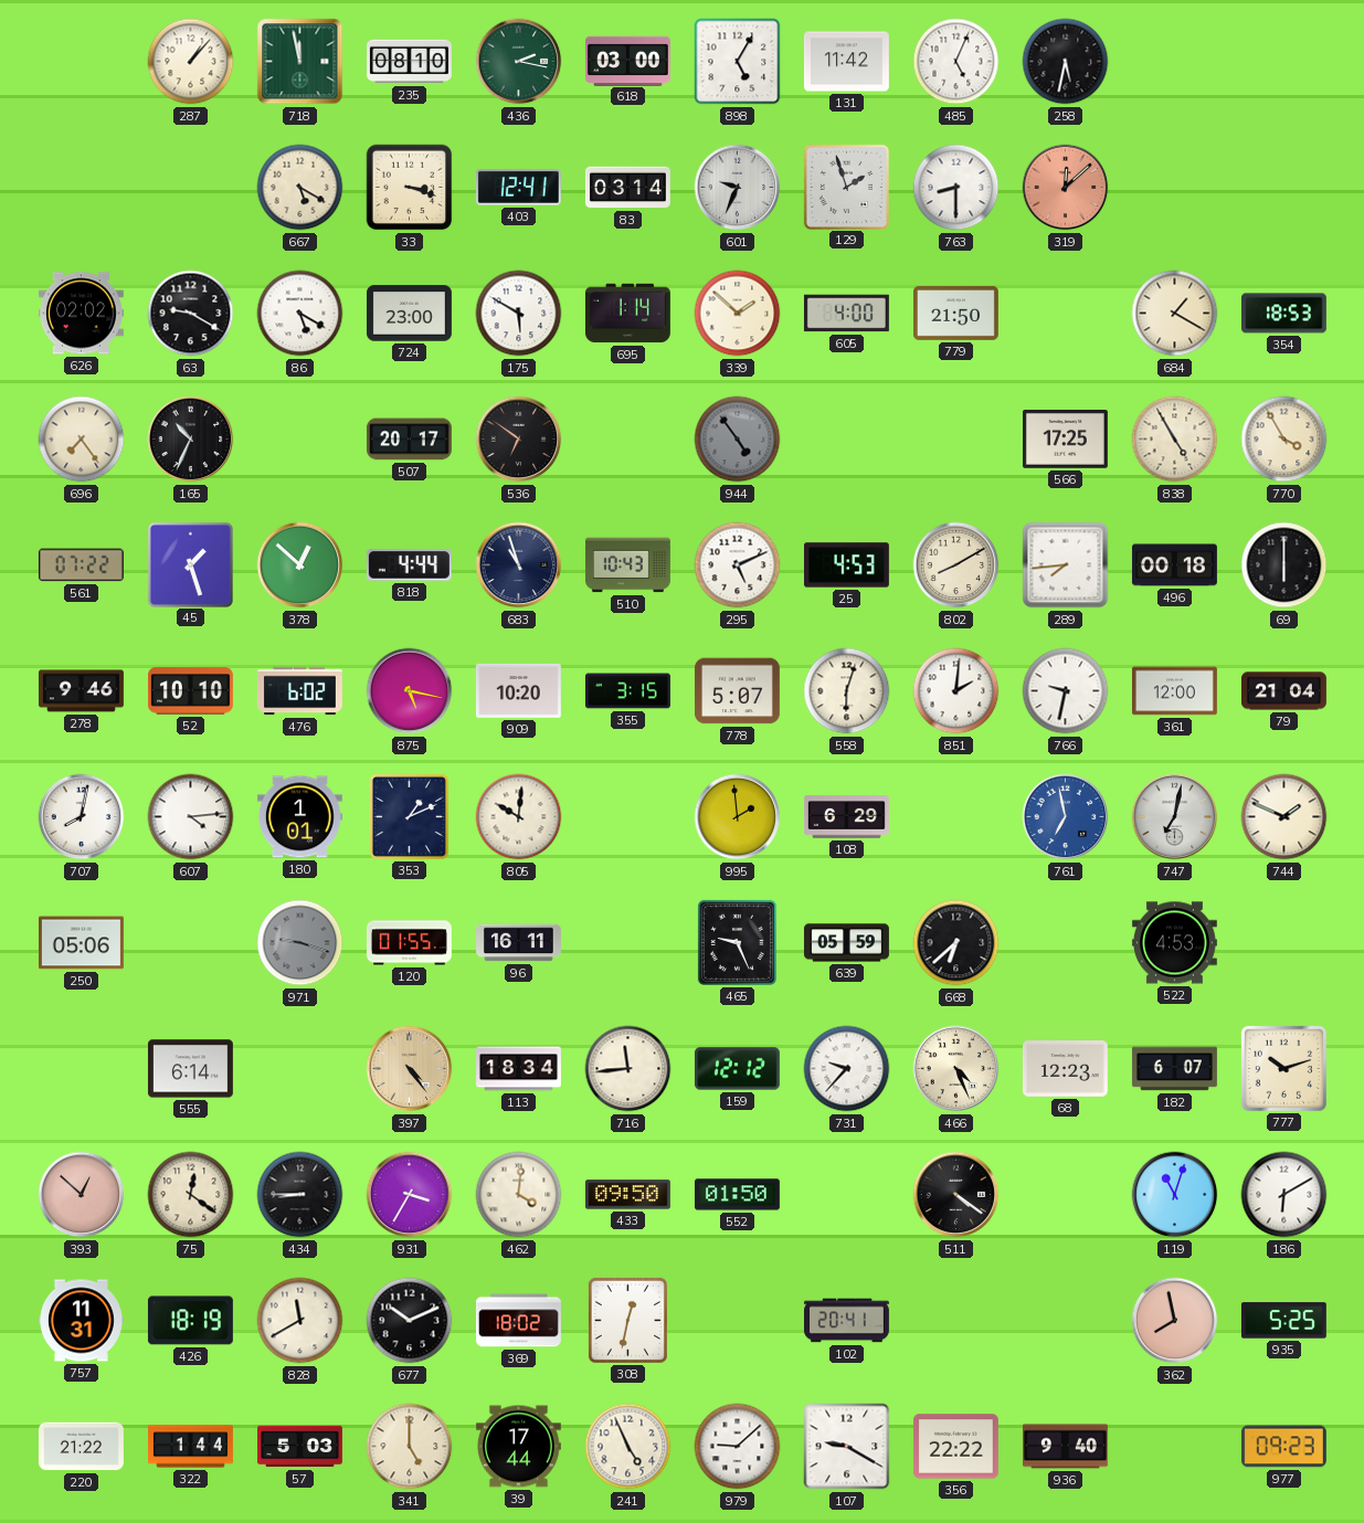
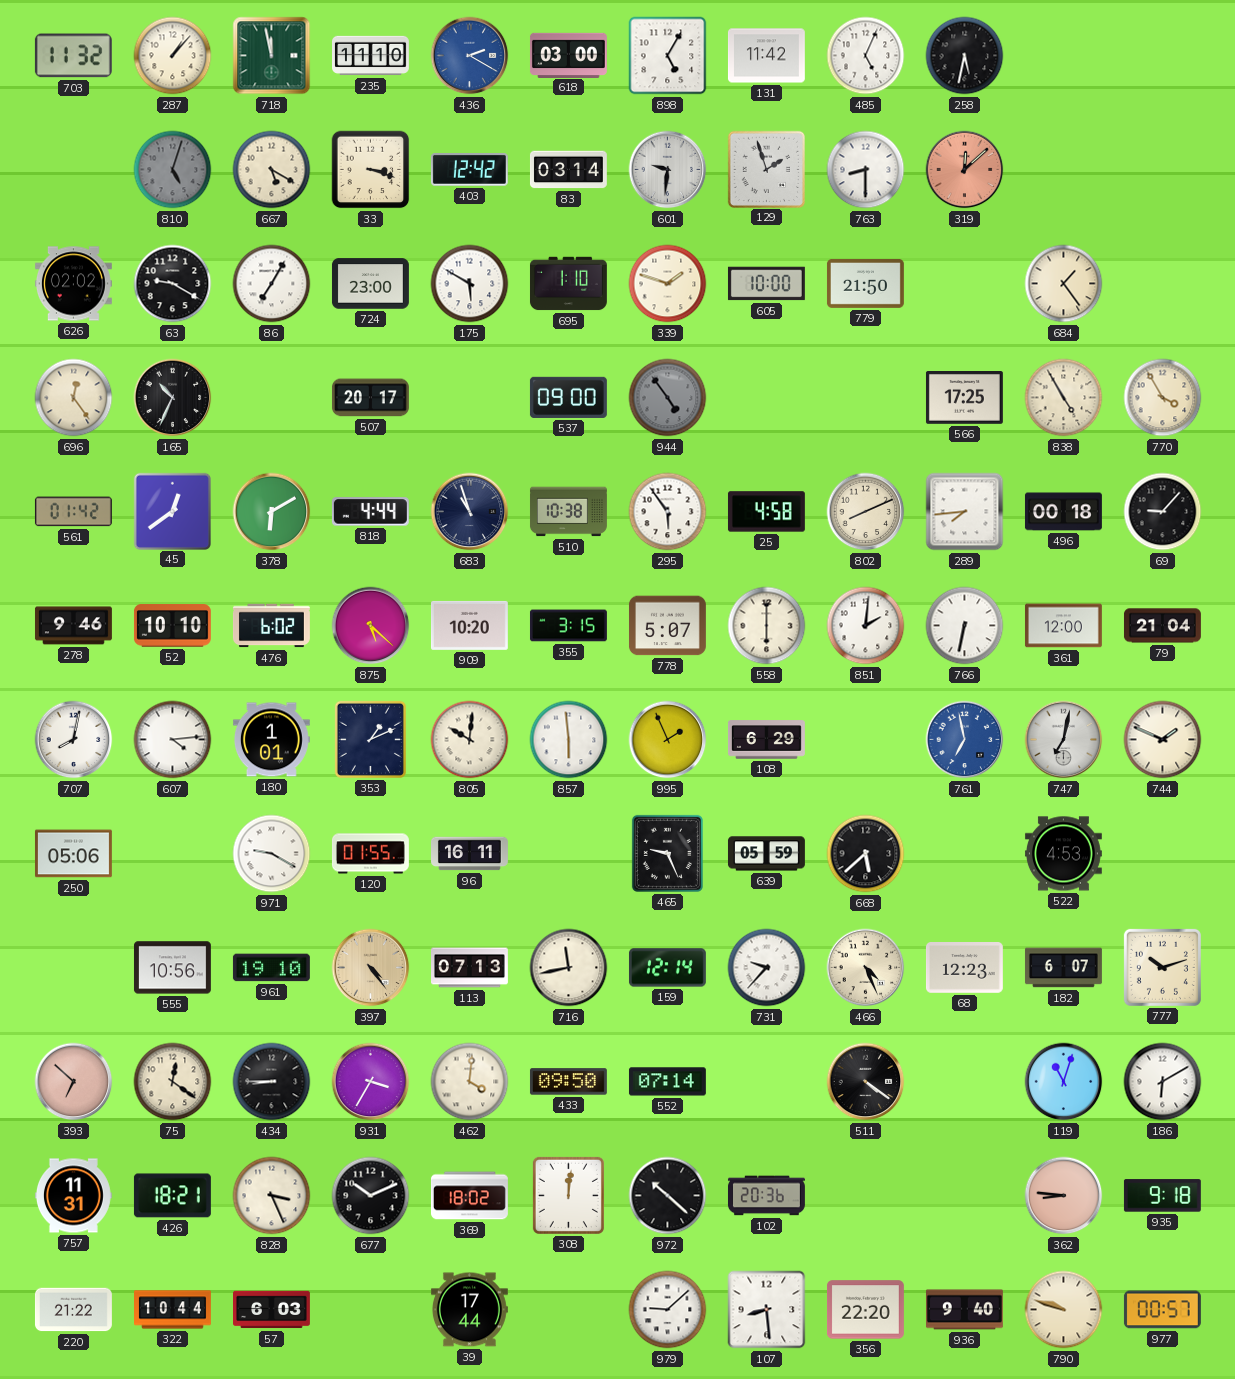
703: none -> 11:32
235: 08:10 -> 11:10
436: 2:17 -> 2:20
436 dial: green -> blue
810: none -> 5:03
403: 12:41 -> 12:42
601: 9:34 -> 9:31
86: 5:20 -> 7:05
695: 1:14 -> 1:10
339: 1:52 -> 1:48
605: 4:00 -> 10:00
684: 1:20 -> 1:24
354: 18:53 -> none
696: 7:24 -> 12:24
536: 6:51 -> none
537: none -> 09:00
561: 07:22 -> 01:42
45: 1:27 -> 12:39
378: 12:52 -> 6:10
510: 10:43 -> 10:38
295: 5:11 -> 5:54
25: 4:53 -> 4:58
802: 8:10 -> 8:11
69: 6:00 -> 9:07
875: 5:17 -> 5:22
558: 6:03 -> 6:00
766: 9:32 -> 6:32
857: none -> 5:59
995: 1:59 -> 1:56
971: 9:18 -> 9:20
971 dial: grey -> white
668: 6:38 -> 5:38
555: 6:14 -> 10:56
961: none -> 19:10
113: 18:34 -> 07:13
716: 11:44 -> 11:43
159: 12:12 -> 12:14
393: 12:52 -> 6:52
552: 01:50 -> 07:14
426: 18:19 -> 18:21
828: 11:40 -> 3:26
308: 12:32 -> 12:01
972: none -> 10:22
102: 20:41 -> 20:36
362: 7:58 -> 8:46
935: 5:25 -> 9:18
322: 1:44 -> 10:44
57: 5:03 -> 6:03
341: 5:00 -> none
241: 4:56 -> none
107: 9:20 -> 8:29
356: 22:22 -> 22:20
790: none -> 9:48
977: 09:23 -> 00:57
